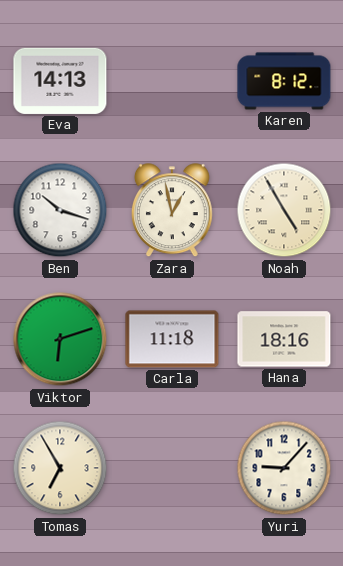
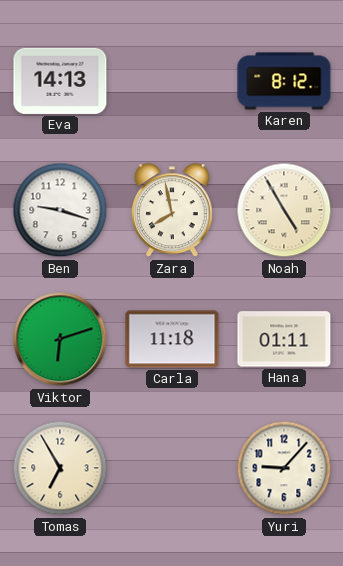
Ben: 10:18 -> 9:18
Zara: 12:58 -> 7:58
Hana: 18:16 -> 01:11
